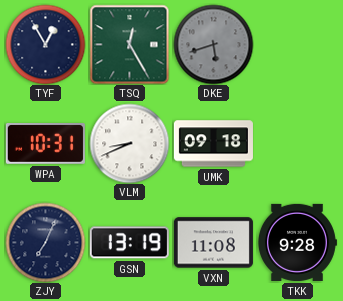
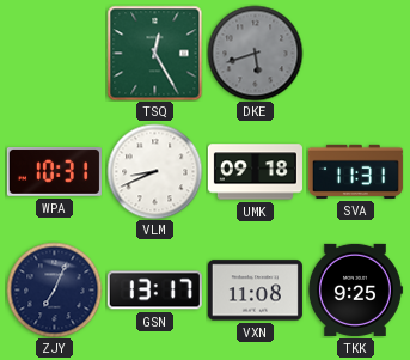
TYF: 12:55 -> none
SVA: none -> 11:31
GSN: 13:19 -> 13:17
TKK: 9:28 -> 9:25
